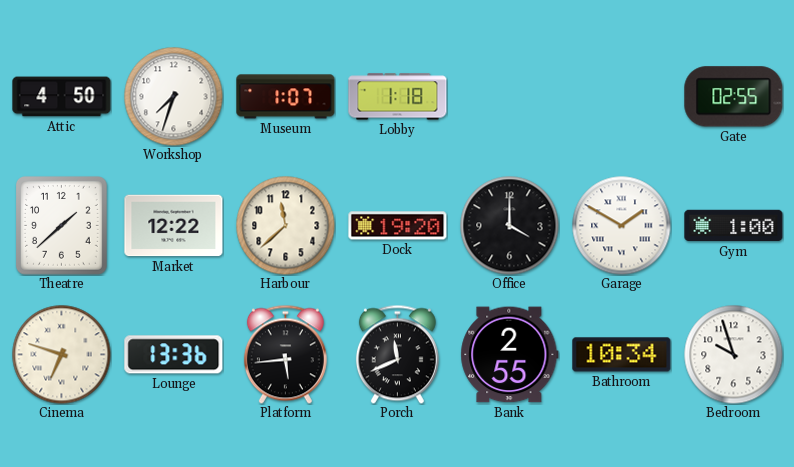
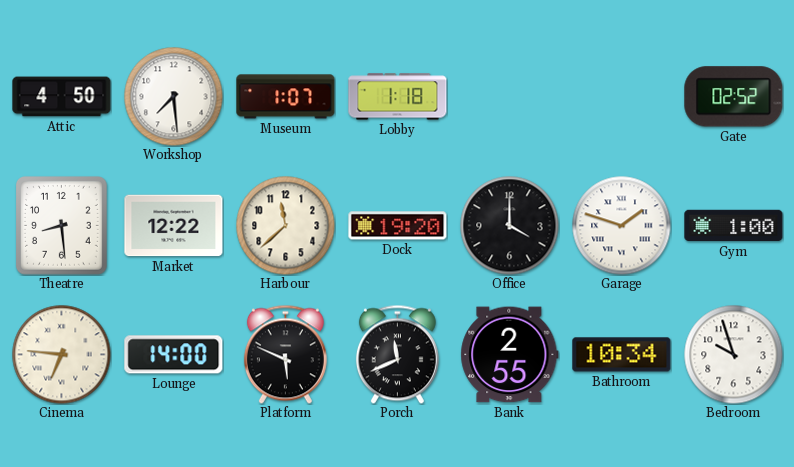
Workshop: 7:33 -> 7:29
Gate: 02:55 -> 02:52
Theatre: 1:38 -> 8:29
Garage: 1:50 -> 1:48
Cinema: 6:48 -> 6:46
Lounge: 13:36 -> 14:00
Platform: 5:44 -> 5:49
